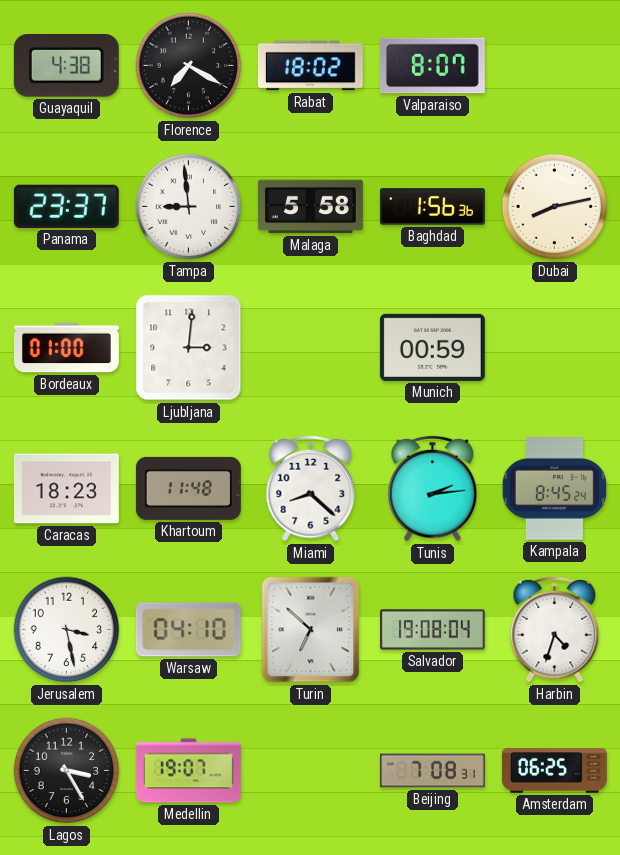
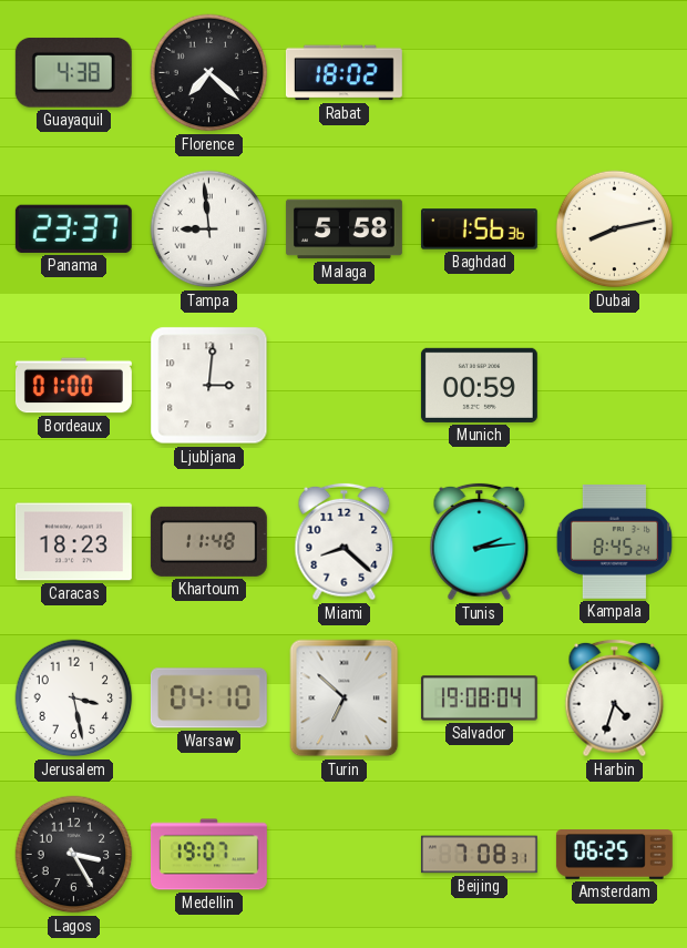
Florence: 7:20 -> 7:22
Valparaiso: 8:07 -> none
